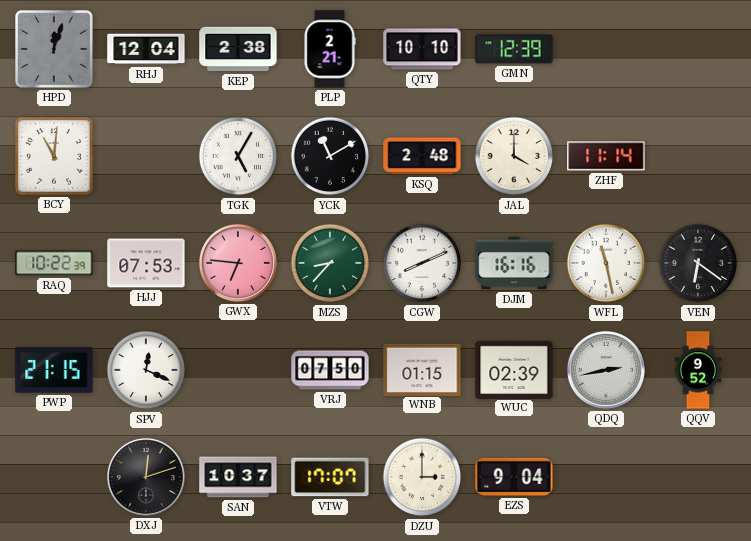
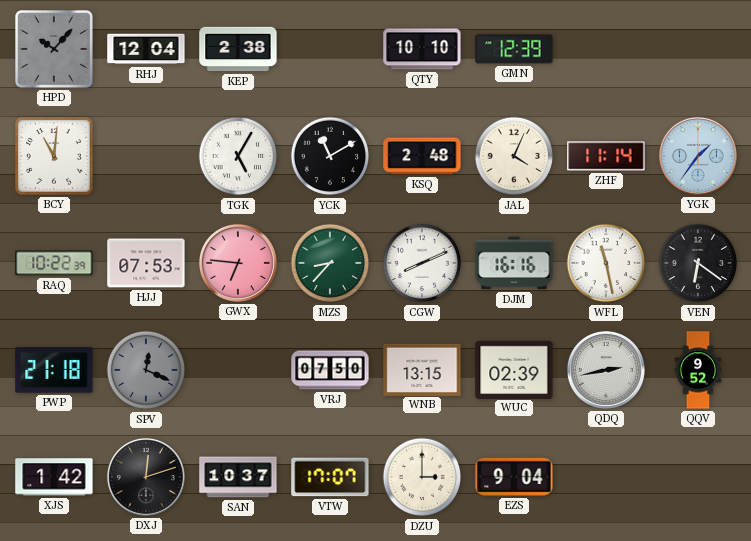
HPD: 12:03 -> 10:07
PLP: 2:21 -> none
JAL: 4:00 -> 4:04
YGK: none -> 1:36
PWP: 21:15 -> 21:18
SPV dial: white -> grey
WNB: 01:15 -> 13:15
XJS: none -> 1:42
